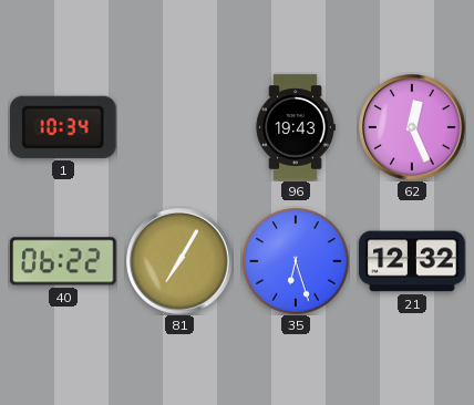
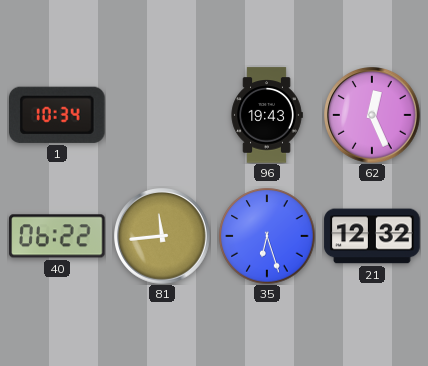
81: 7:05 -> 11:44
